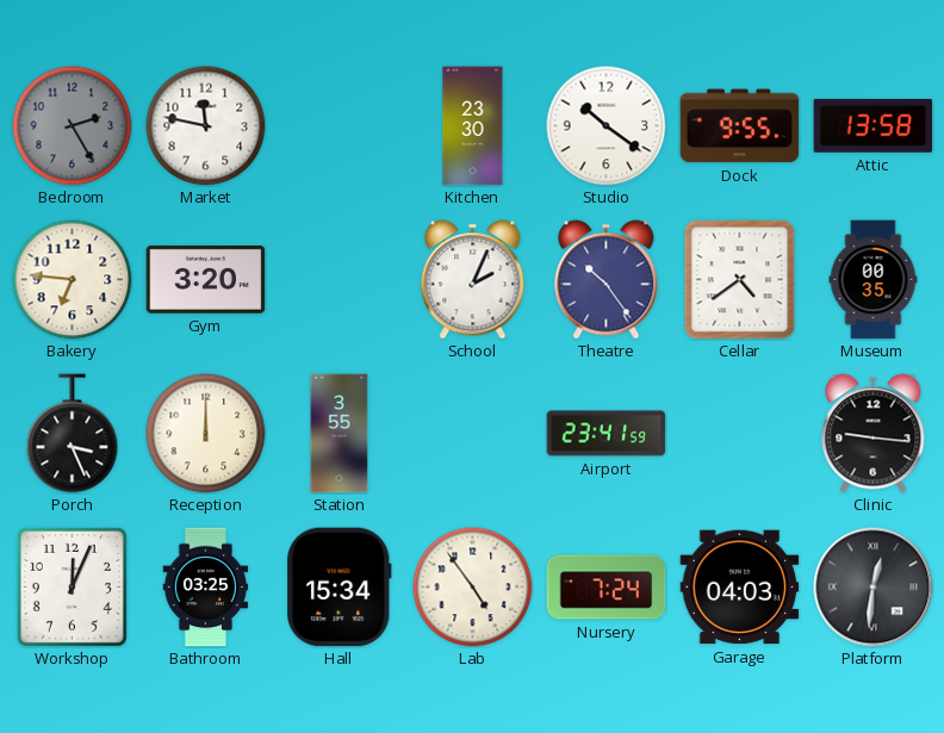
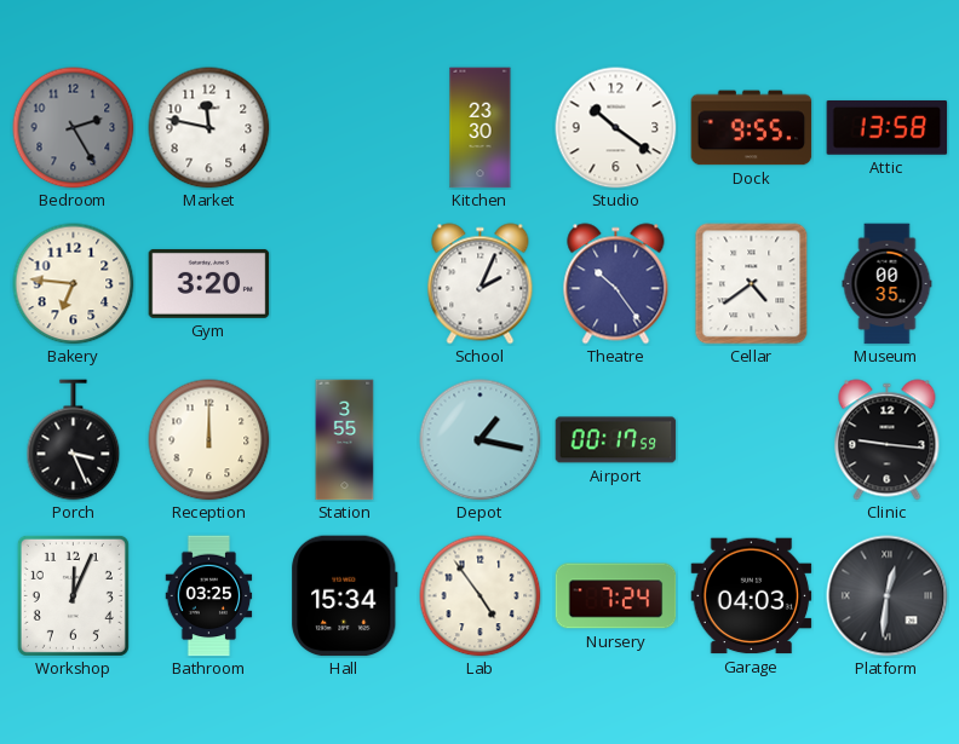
Depot: none -> 1:17
Airport: 23:41 -> 00:17
